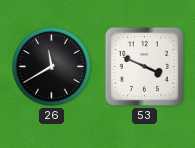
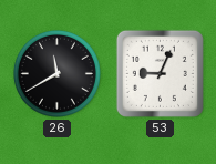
53: 3:49 -> 9:04
